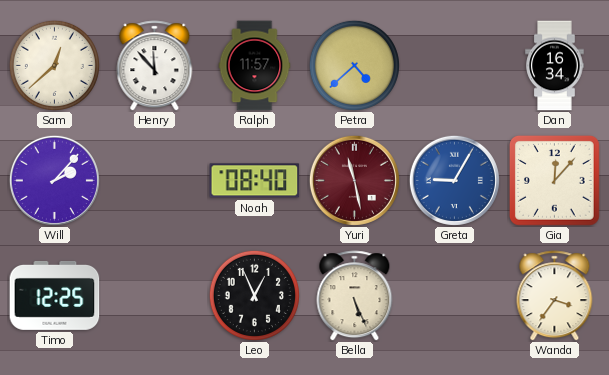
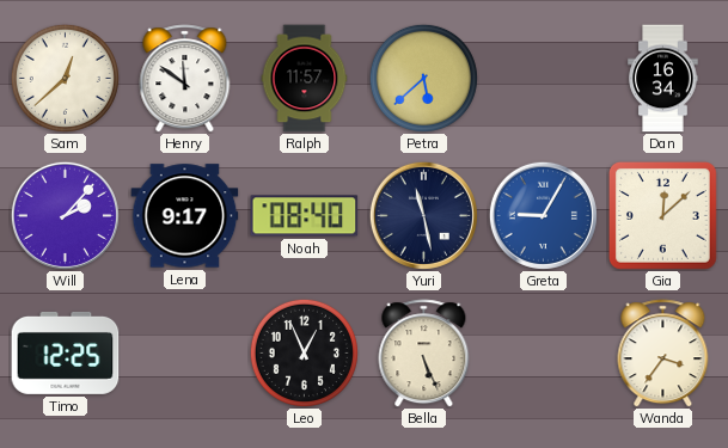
Henry: 11:53 -> 11:51
Petra: 4:38 -> 5:38
Lena: none -> 9:17
Yuri dial: burgundy -> navy
Gia: 12:07 -> 12:08
